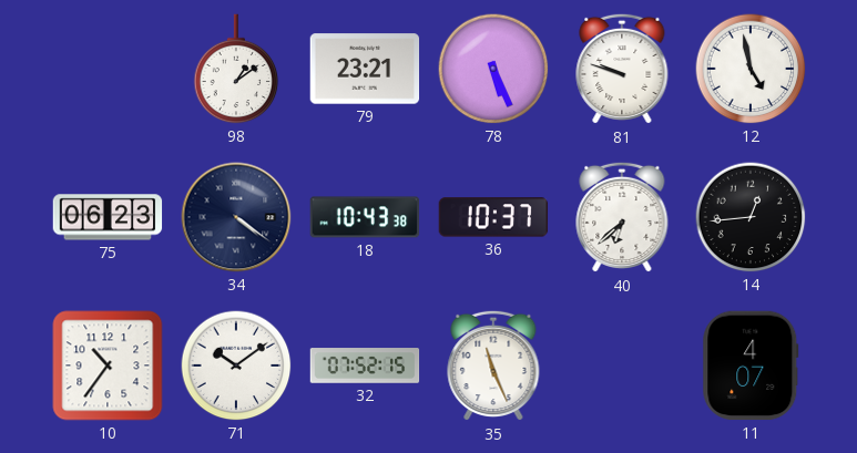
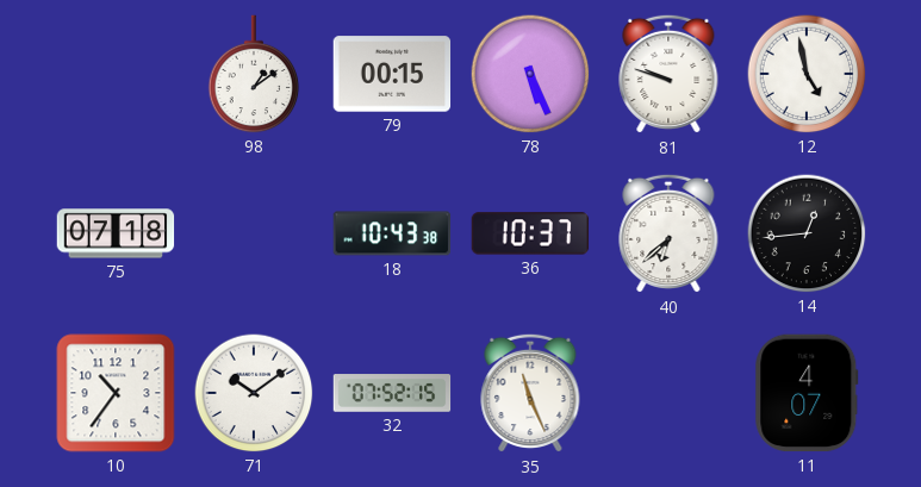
79: 23:21 -> 00:15
75: 06:23 -> 07:18
34: 4:21 -> none
